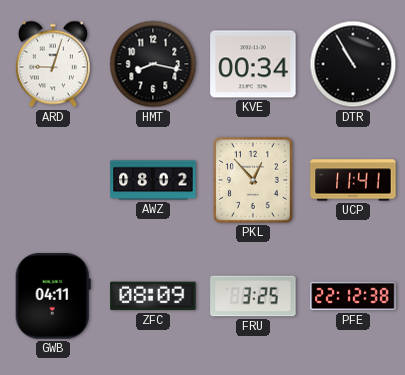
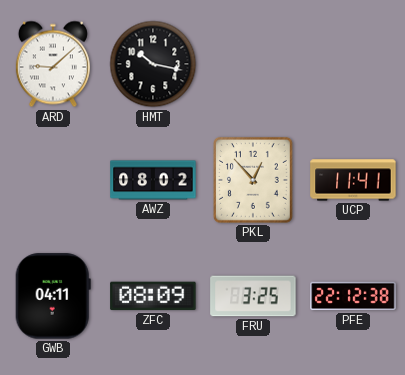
ARD: 9:03 -> 9:08
HMT: 8:17 -> 10:17
KVE: 00:34 -> none
DTR: 10:55 -> none
